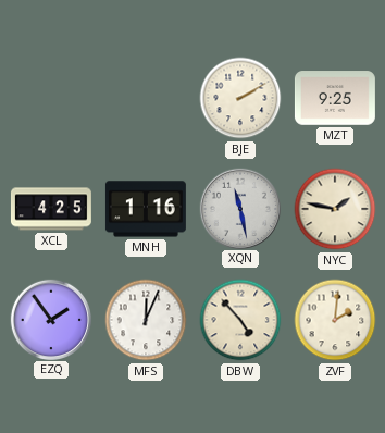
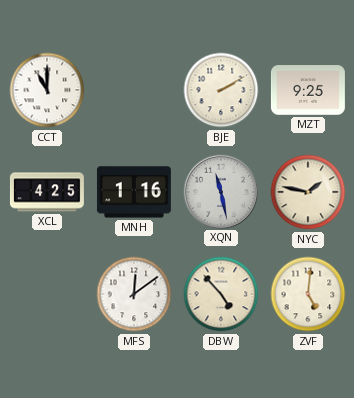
CCT: none -> 11:00
EZQ: 1:54 -> none
MFS: 12:04 -> 12:09
ZVF: 2:01 -> 5:01
